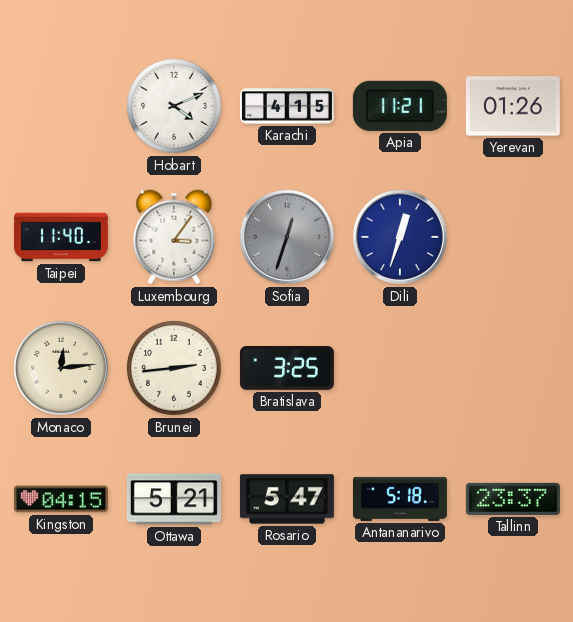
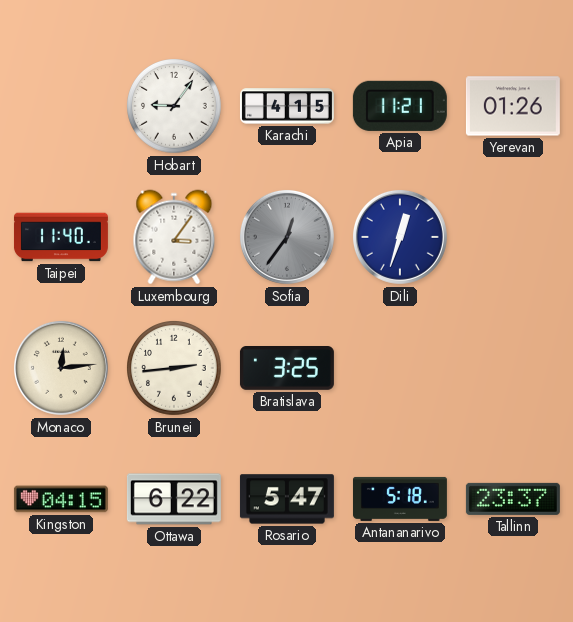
Hobart: 4:11 -> 9:06
Sofia: 12:33 -> 12:36
Ottawa: 5:21 -> 6:22
